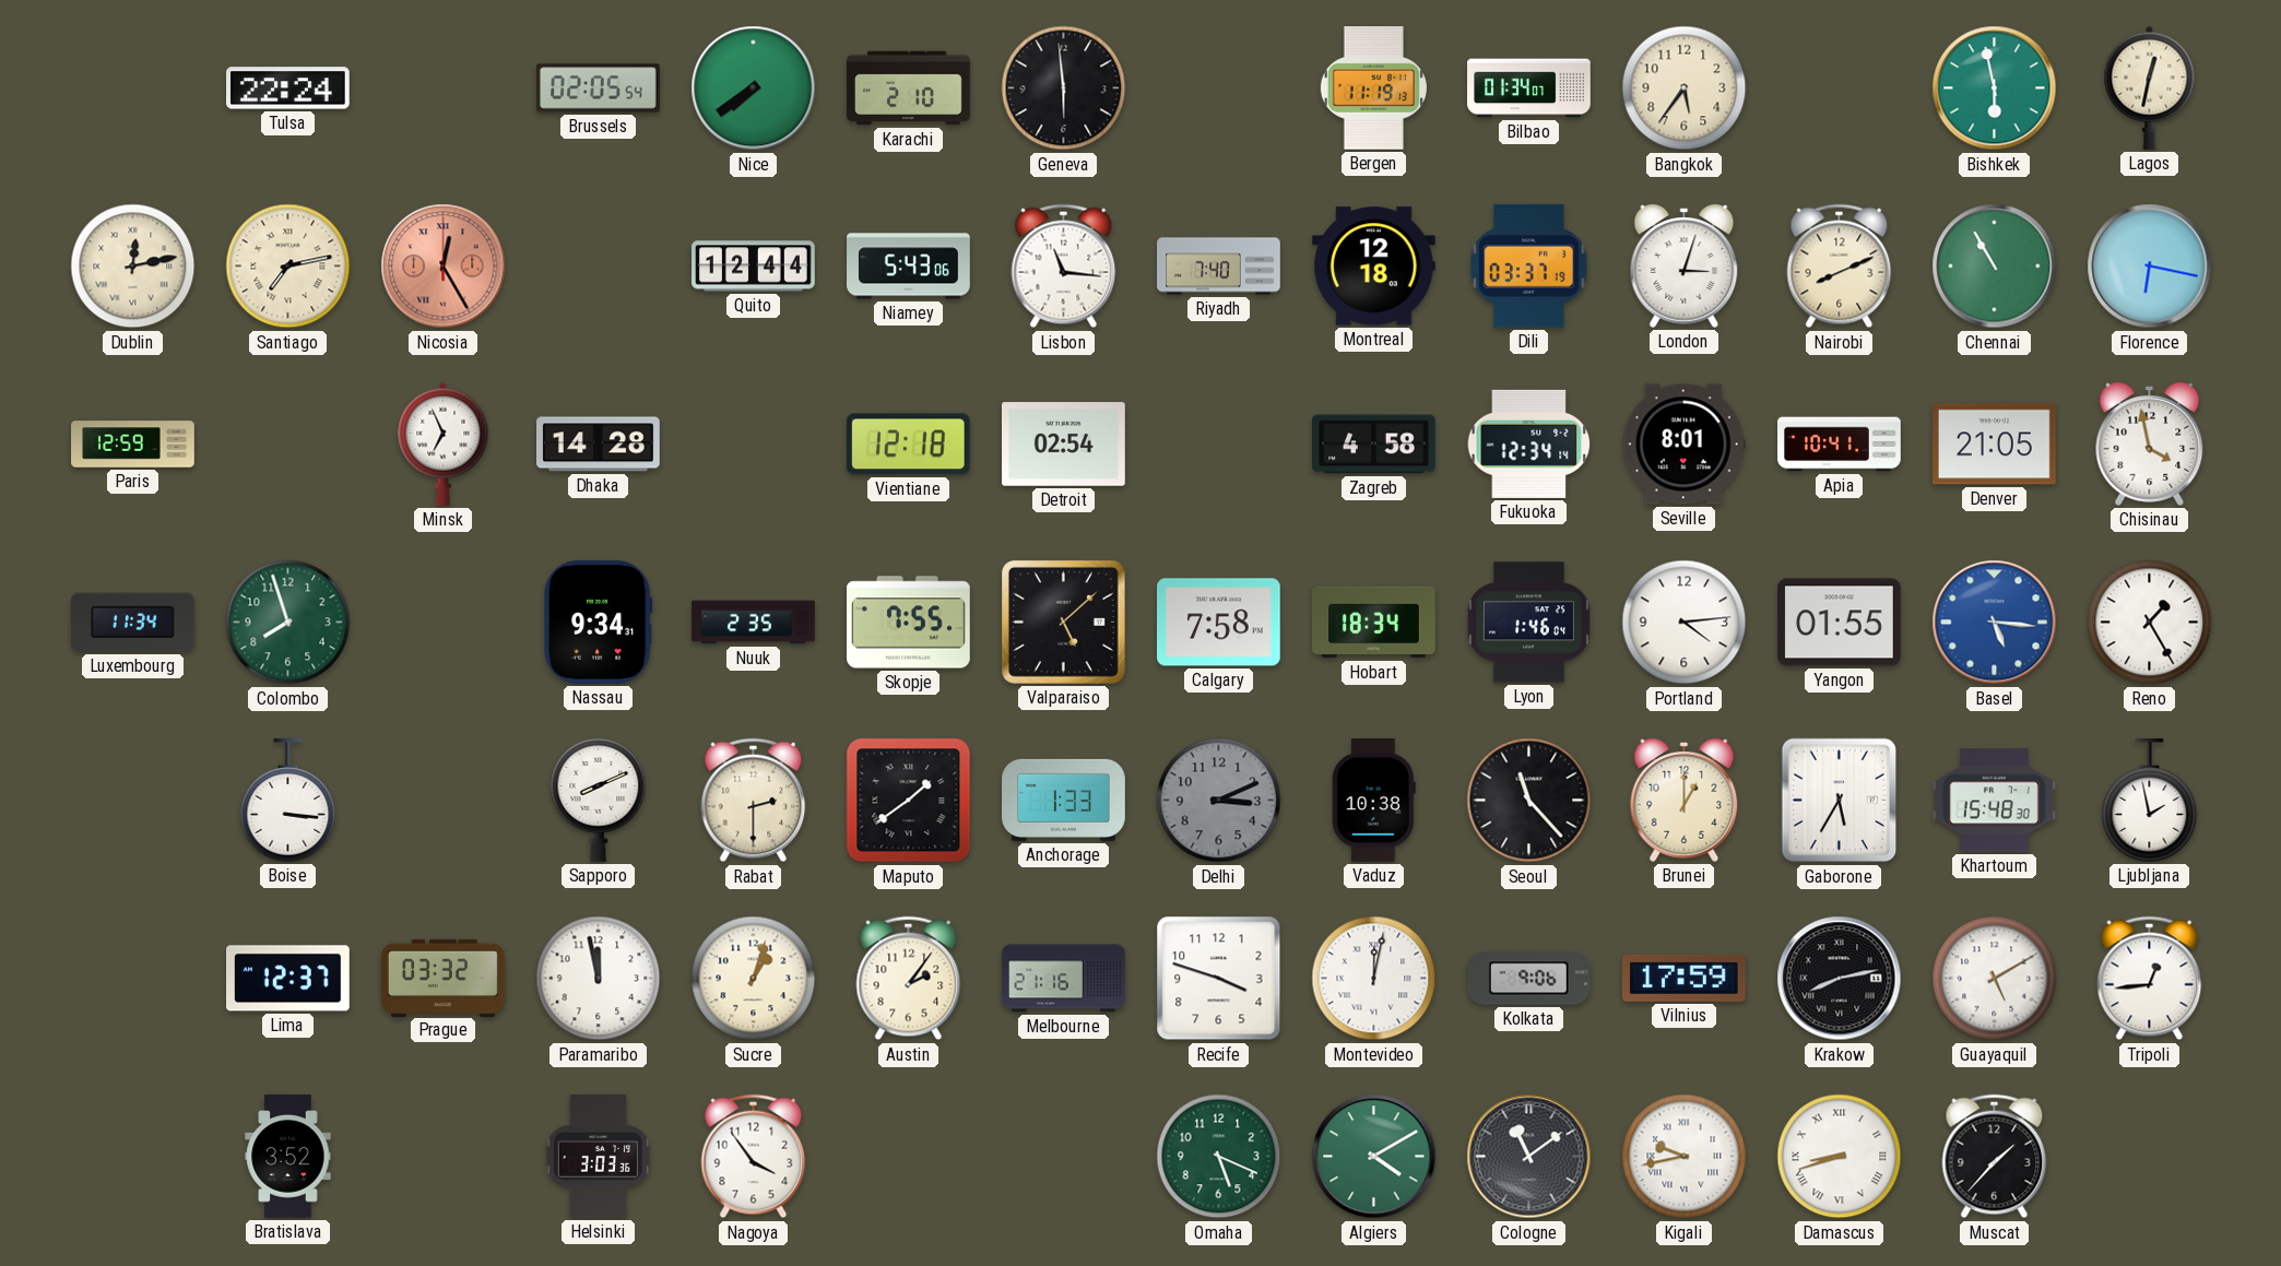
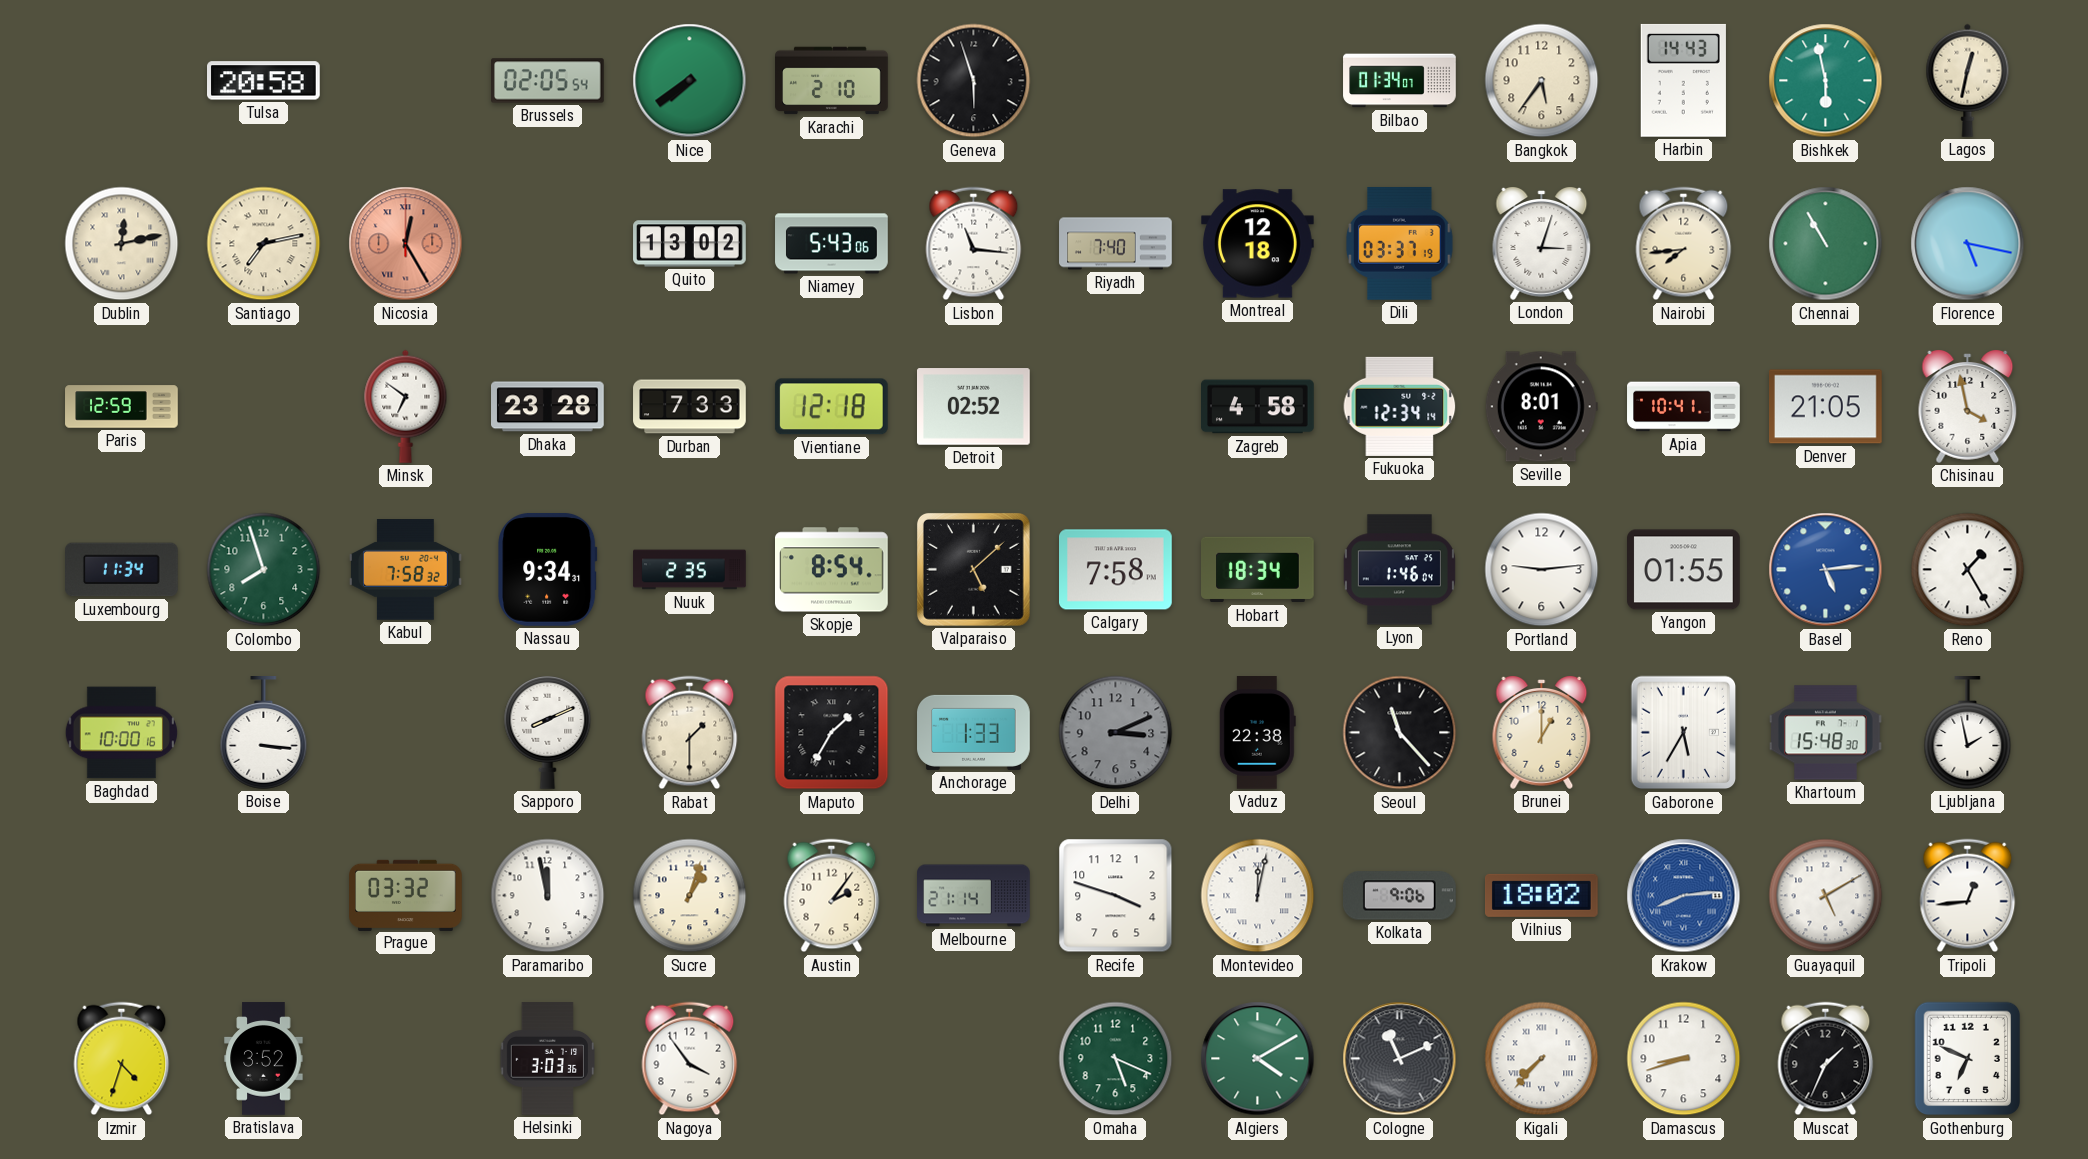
Tulsa: 22:24 -> 20:58
Geneva: 5:59 -> 5:57
Bergen: 11:19 -> none
Harbin: none -> 14:43
Quito: 12:44 -> 13:02
Nairobi: 8:11 -> 7:44
Florence: 6:17 -> 5:17
Minsk: 6:56 -> 6:51
Dhaka: 14:28 -> 23:28
Durban: none -> 7:33
Detroit: 02:54 -> 02:52
Kabul: none -> 7:58
Skopje: 7:55 -> 8:54
Portland: 4:14 -> 9:14
Basel: 5:16 -> 5:14
Baghdad: none -> 10:00
Rabat: 2:30 -> 1:30
Maputo: 1:39 -> 1:35
Vaduz: 10:38 -> 22:38
Lima: 12:37 -> none
Melbourne: 21:16 -> 21:14
Vilnius: 17:59 -> 18:02
Krakow: 8:13 -> 8:14
Krakow dial: black -> blue
Izmir: none -> 4:33
Cologne: 11:09 -> 11:11
Kigali: 9:43 -> 7:37
Damascus numerals: Roman -> Arabic
Muscat: 1:37 -> 1:34
Gothenburg: none -> 6:49
